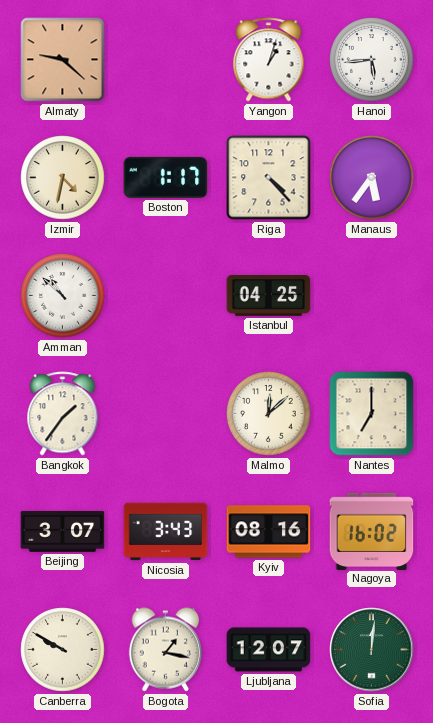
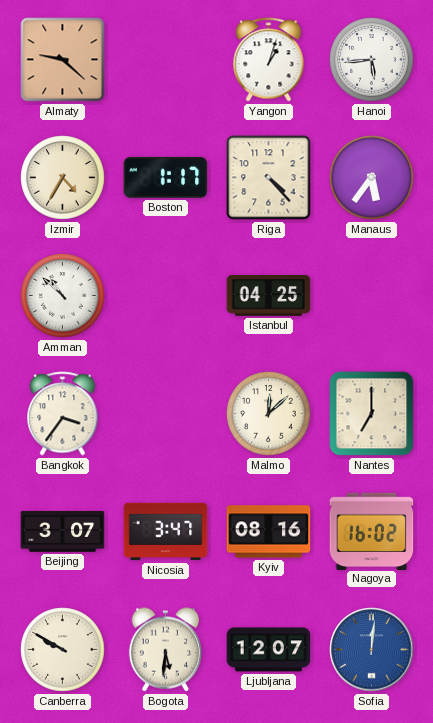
Izmir: 4:32 -> 4:35
Bangkok: 1:36 -> 3:36
Nicosia: 3:43 -> 3:47
Bogota: 1:17 -> 5:31
Sofia dial: green -> blue
